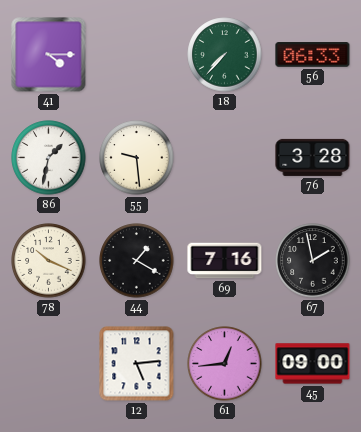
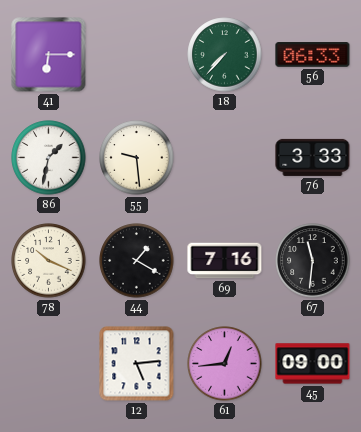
41: 4:15 -> 6:15
76: 3:28 -> 3:33
67: 1:58 -> 11:31
